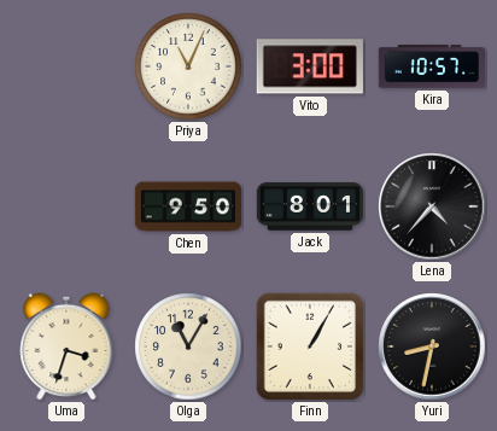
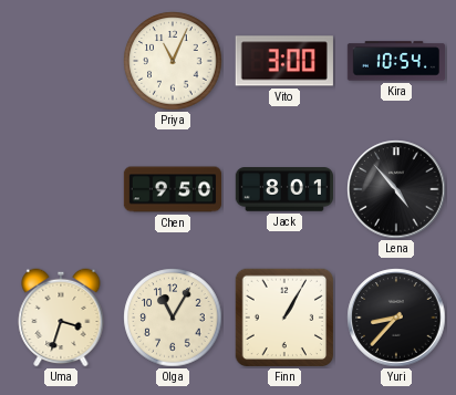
Kira: 10:57 -> 10:54
Lena: 4:37 -> 4:53
Yuri: 8:32 -> 8:37
